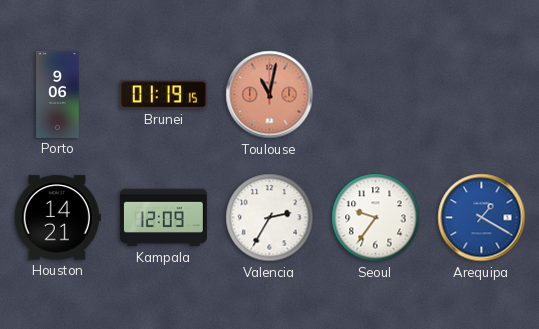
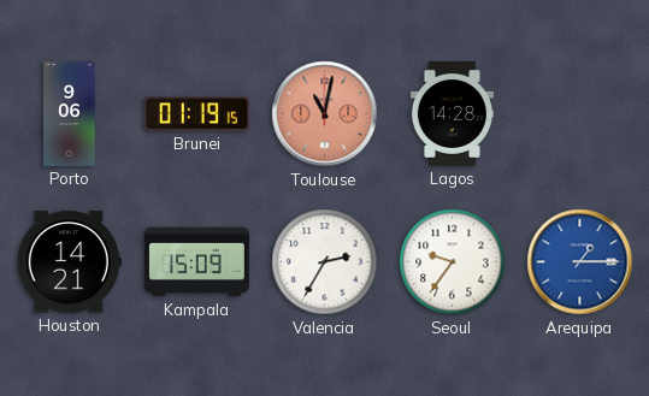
Lagos: none -> 14:28
Kampala: 12:09 -> 15:09
Arequipa: 1:20 -> 1:15
